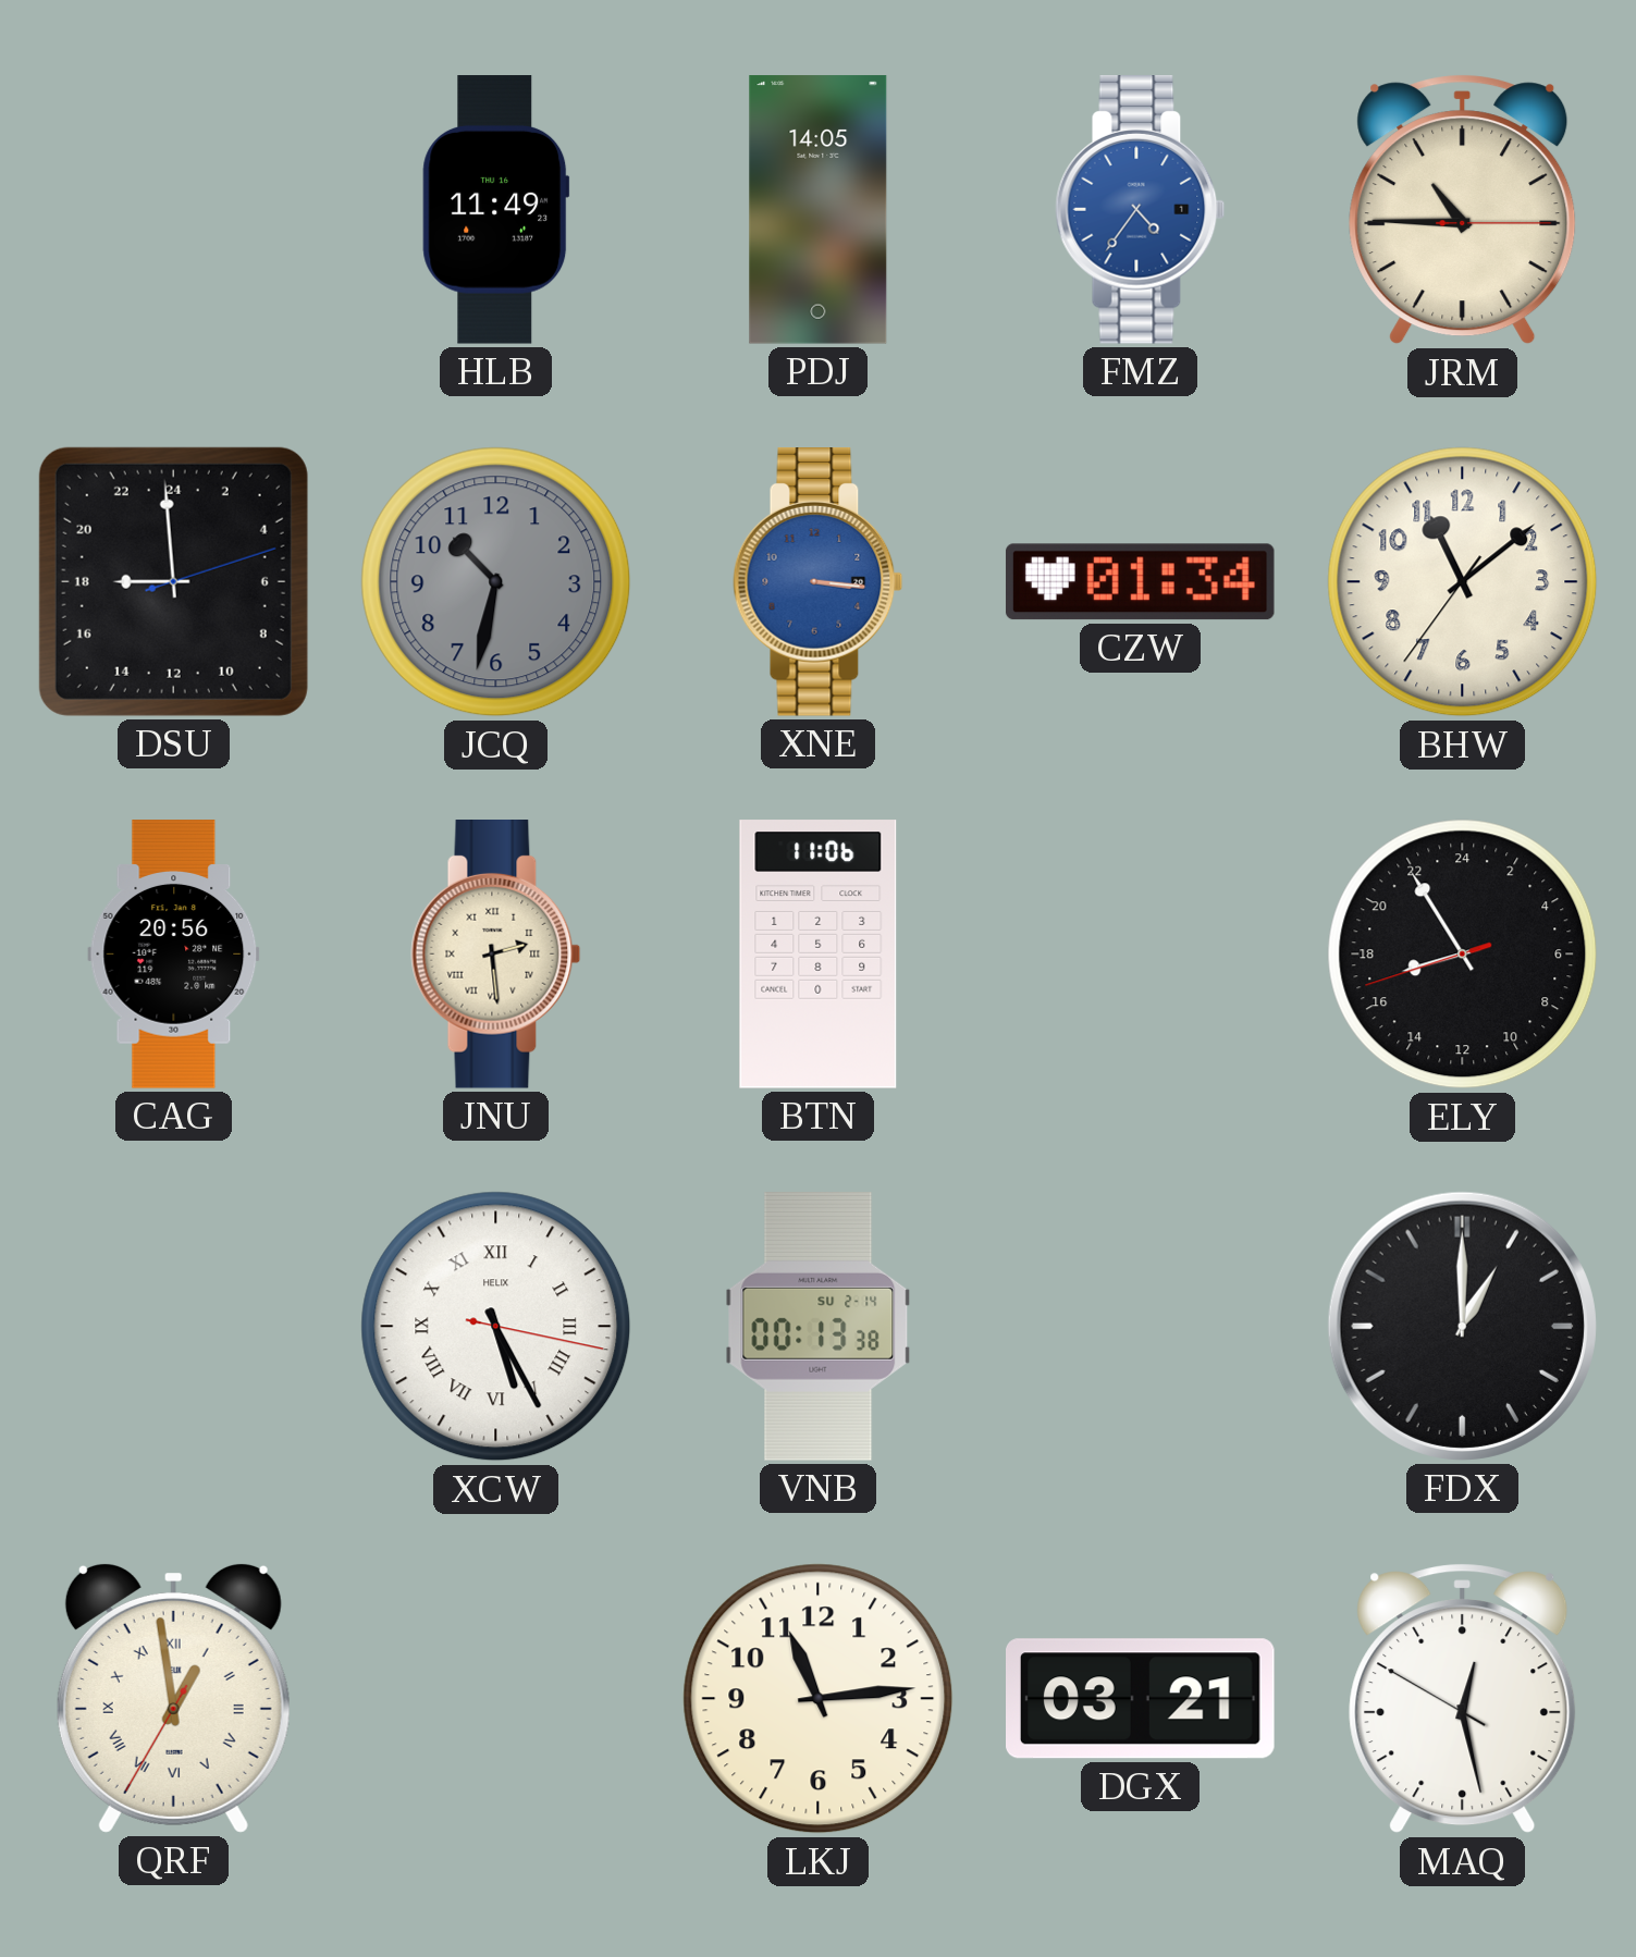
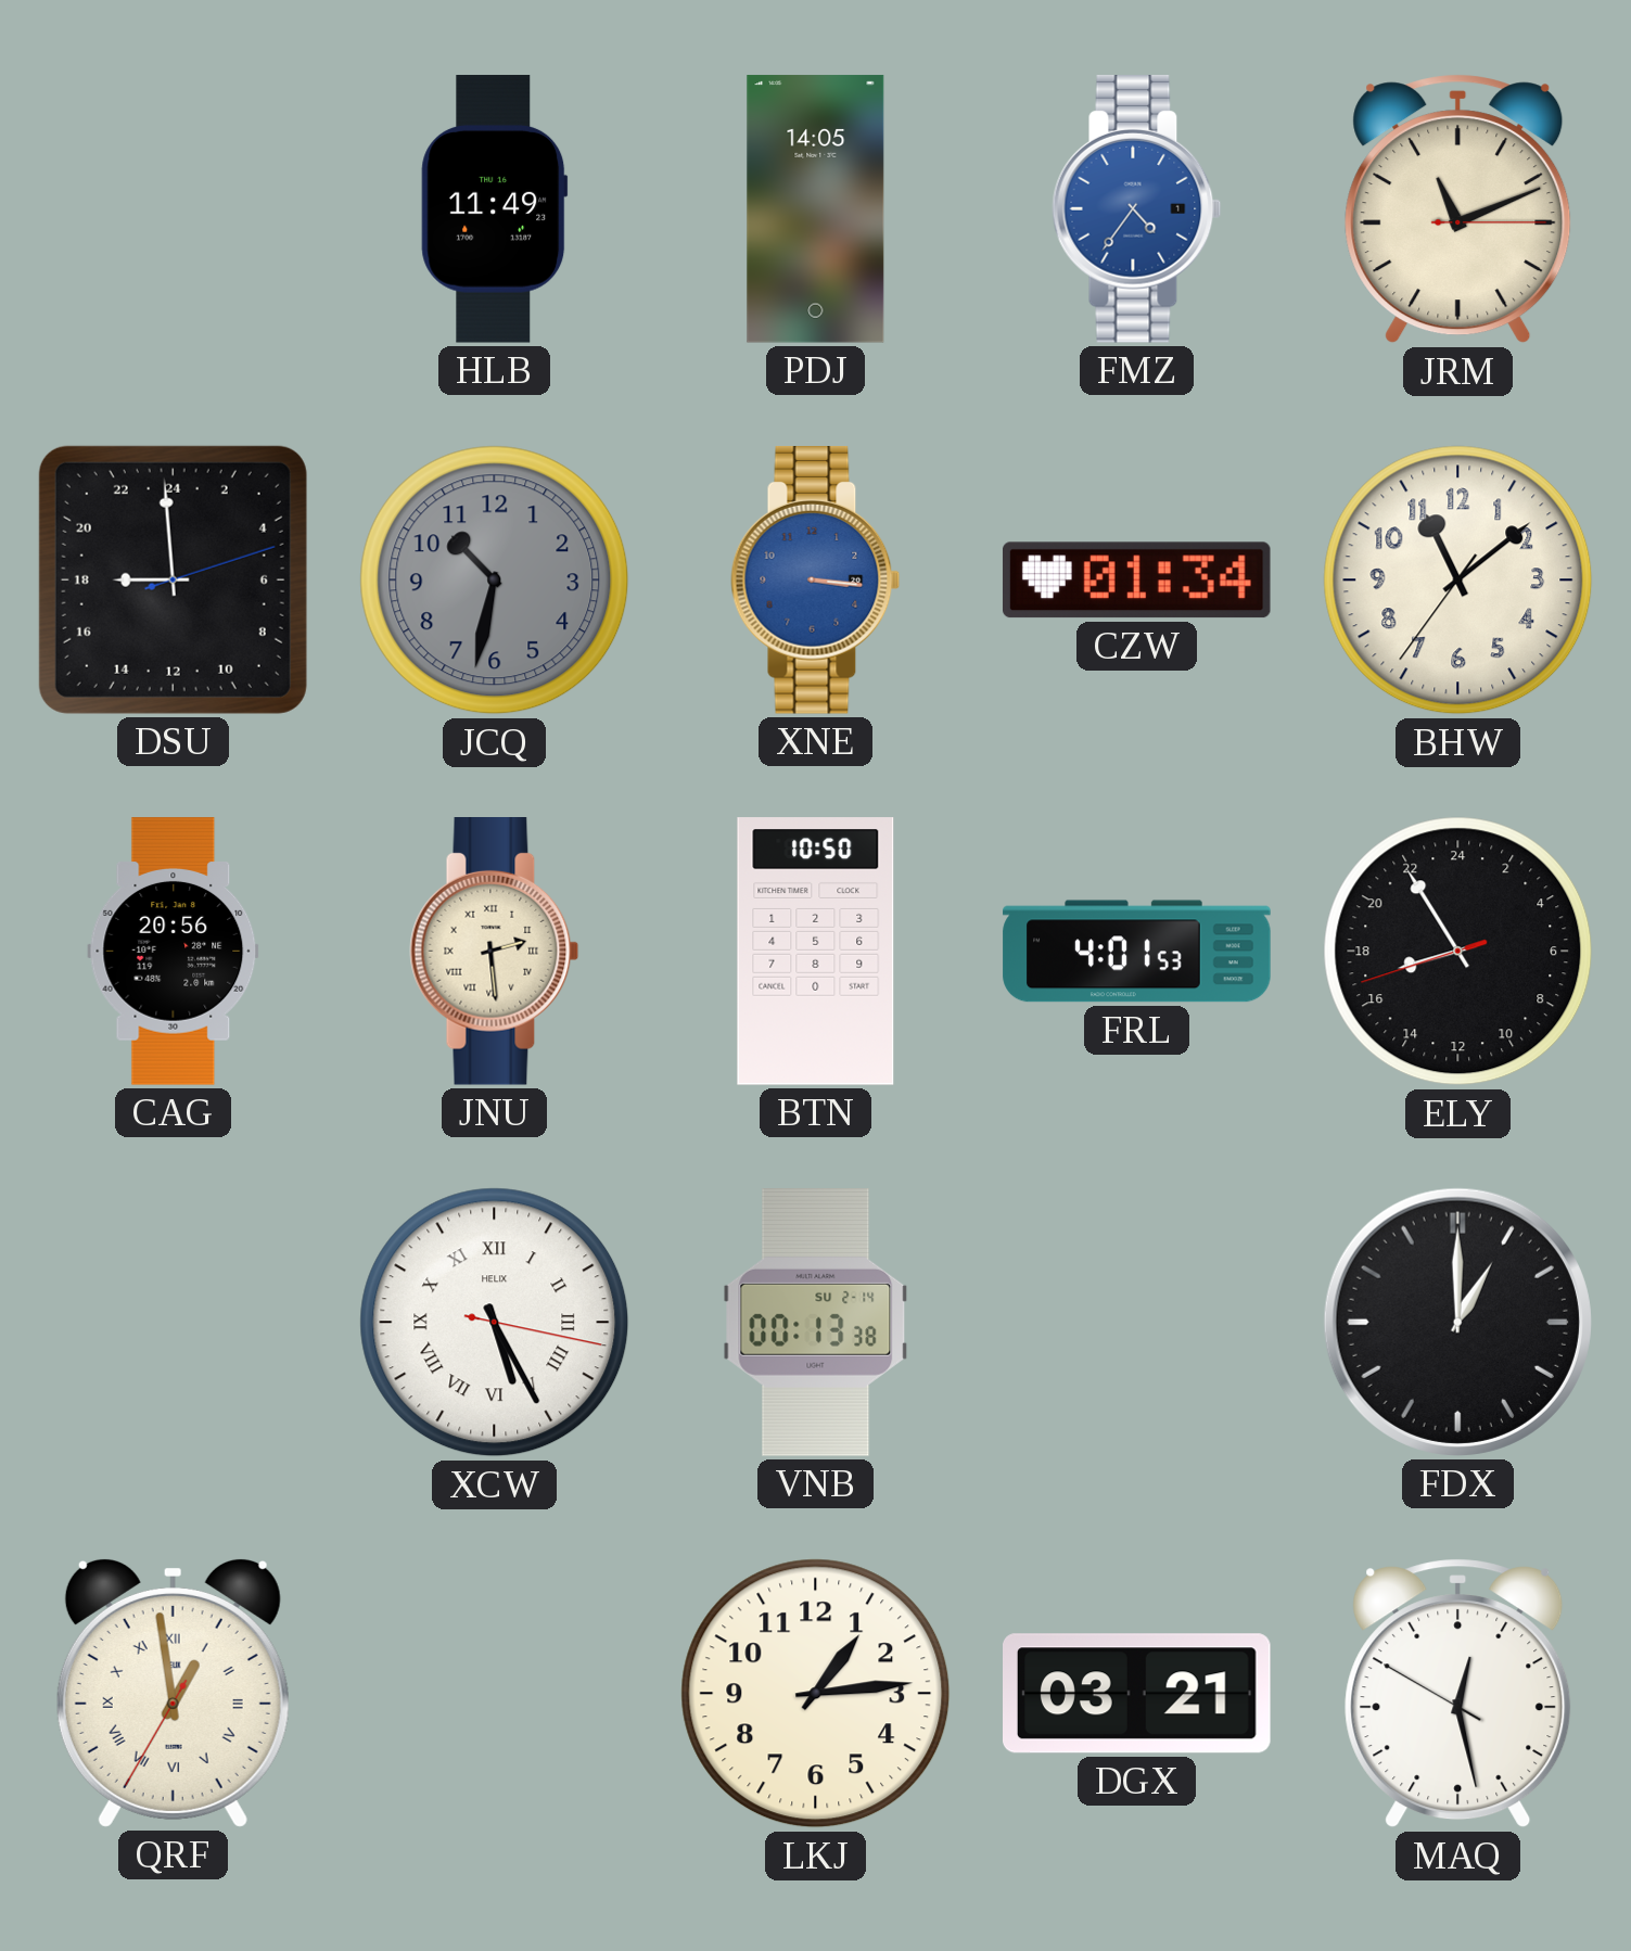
JRM: 10:45 -> 11:11
BTN: 11:06 -> 10:50
FRL: none -> 4:01
LKJ: 11:14 -> 1:14
